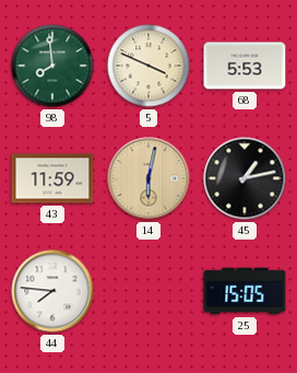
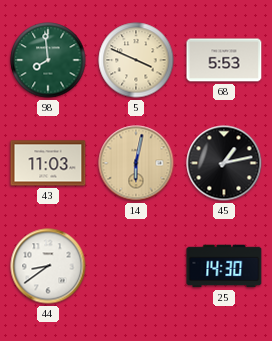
43: 11:59 -> 11:03
44: 7:46 -> 8:39
25: 15:05 -> 14:30
